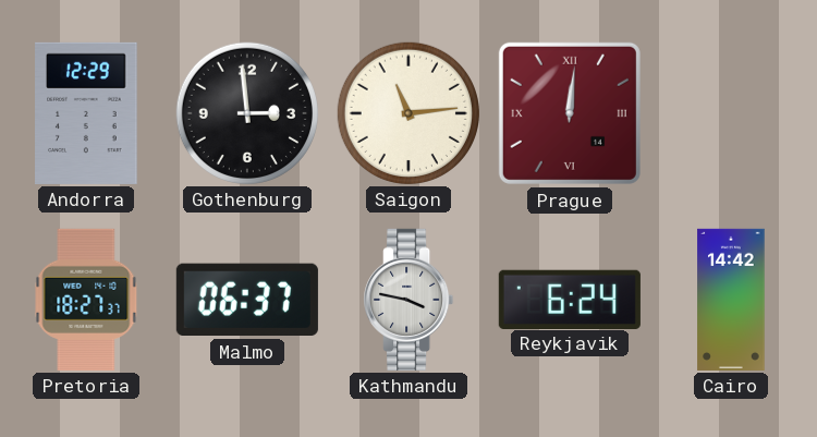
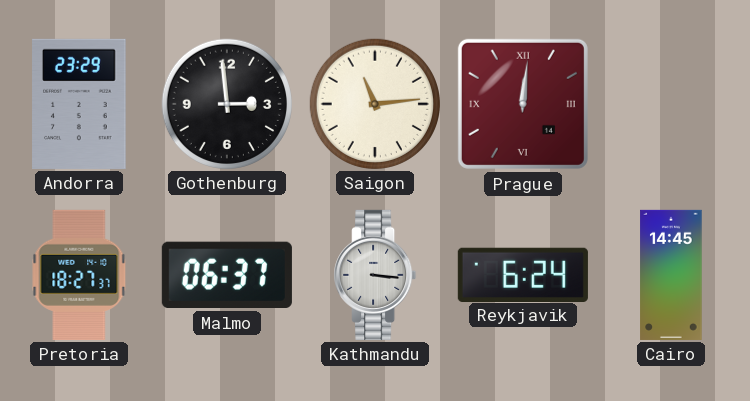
Andorra: 12:29 -> 23:29
Kathmandu: 3:47 -> 3:16
Cairo: 14:42 -> 14:45
